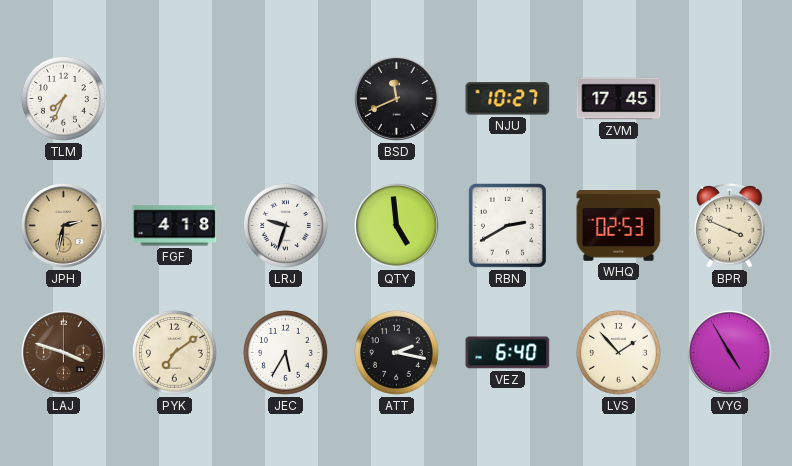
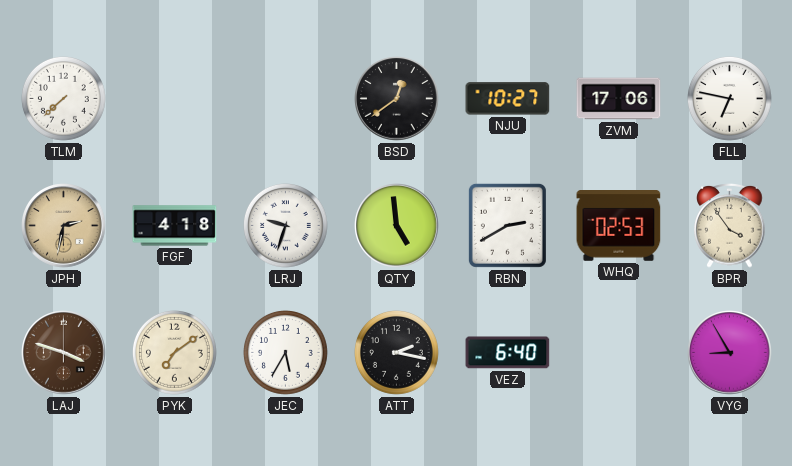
TLM: 7:34 -> 7:38
BSD: 11:41 -> 12:39
ZVM: 17:45 -> 17:06
FLL: none -> 6:47
BPR: 3:49 -> 3:54
LVS: 1:53 -> none
VYG: 4:55 -> 8:55
